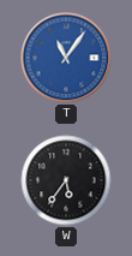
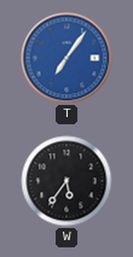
T: 11:06 -> 7:06
